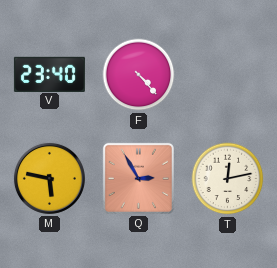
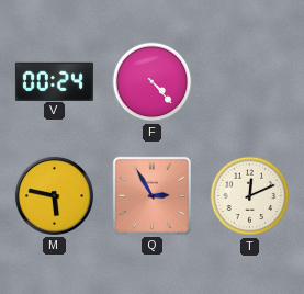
V: 23:40 -> 00:24
T: 12:13 -> 12:11
